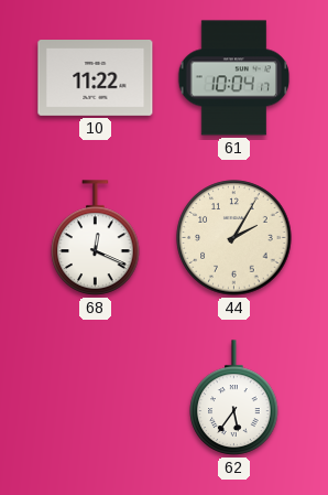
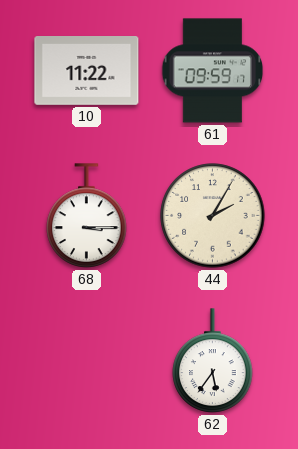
61: 10:04 -> 09:59
68: 12:19 -> 3:15
